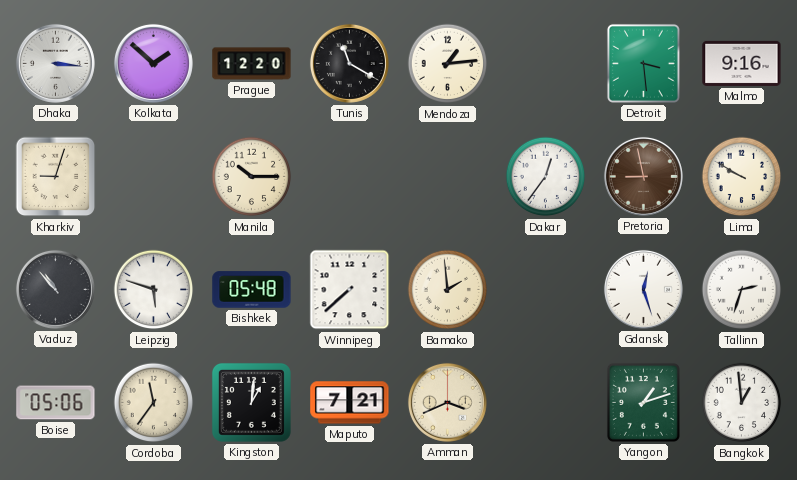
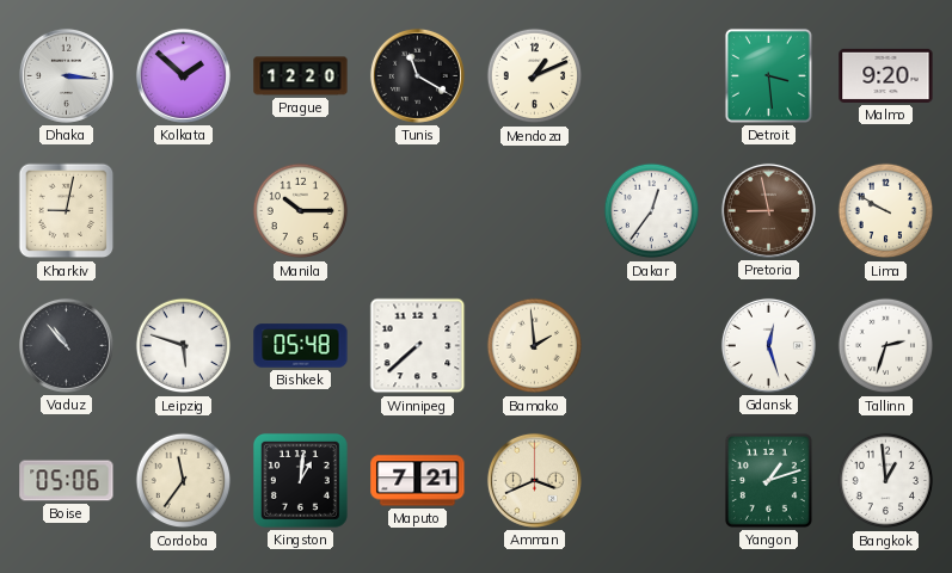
Mendoza: 1:14 -> 1:11
Malmo: 9:16 -> 9:20
Kharkiv: 9:03 -> 9:02
